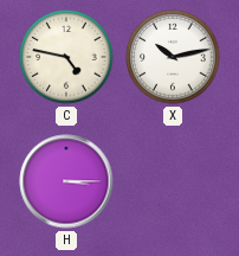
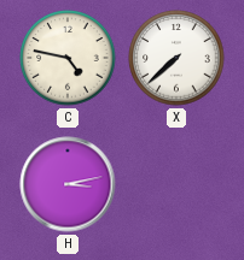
X: 10:13 -> 7:38
H: 3:15 -> 3:13
